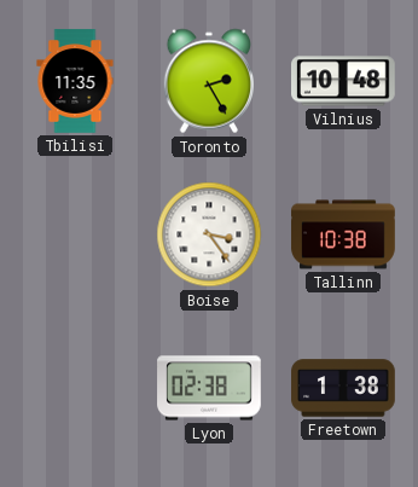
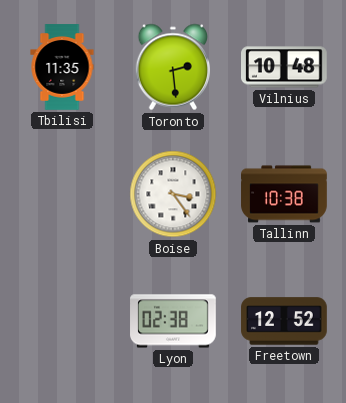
Toronto: 2:25 -> 2:29
Freetown: 1:38 -> 12:52
